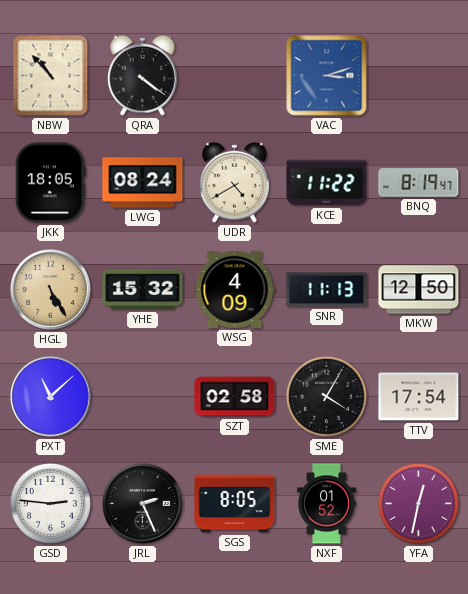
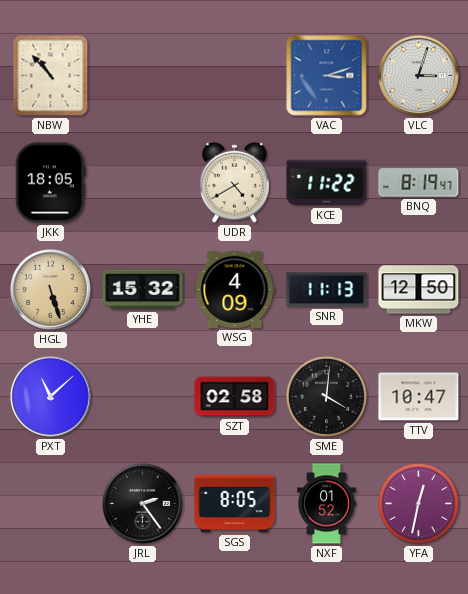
QRA: 4:21 -> none
VLC: none -> 3:03
LWG: 08:24 -> none
HGL: 5:25 -> 5:27
SME: 4:05 -> 4:01
TTV: 17:54 -> 10:47
GSD: 2:46 -> none
JRL: 2:26 -> 2:24
